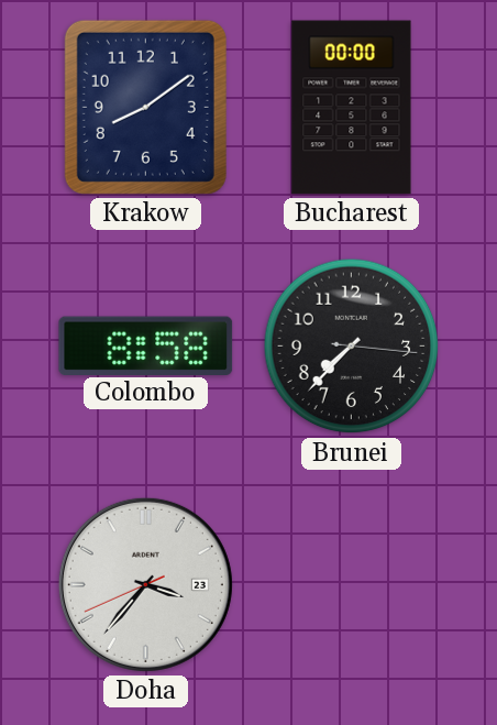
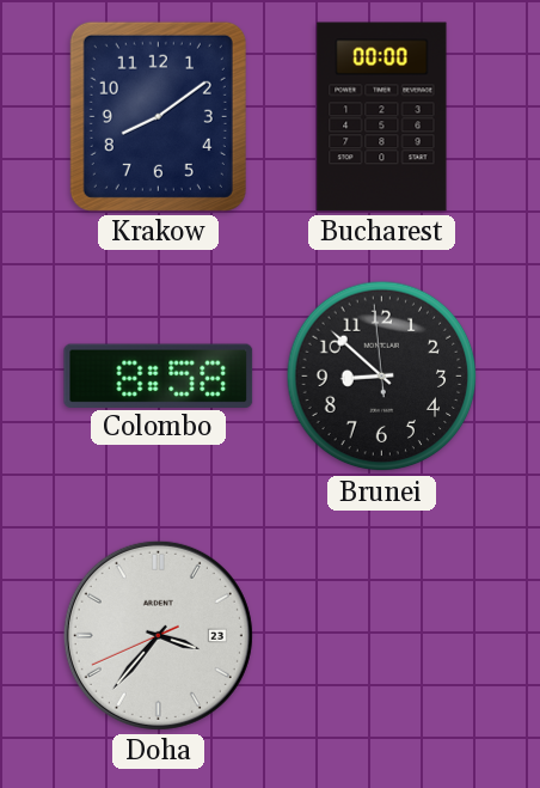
Brunei: 7:37 -> 8:51
